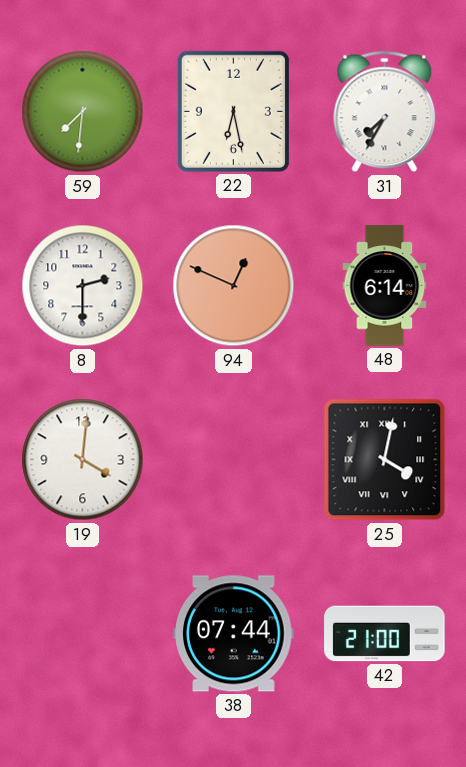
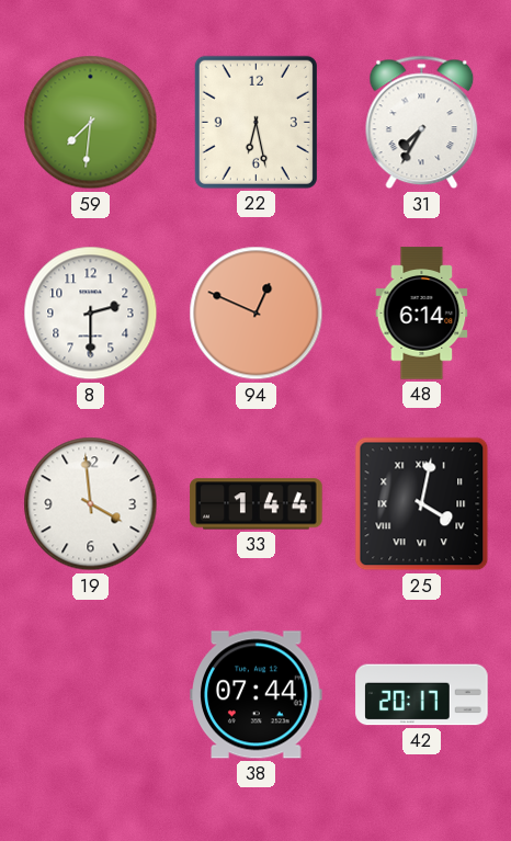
19: 4:01 -> 3:59
33: none -> 1:44
42: 21:00 -> 20:17
